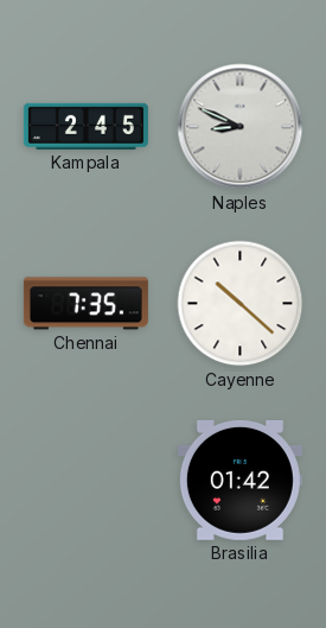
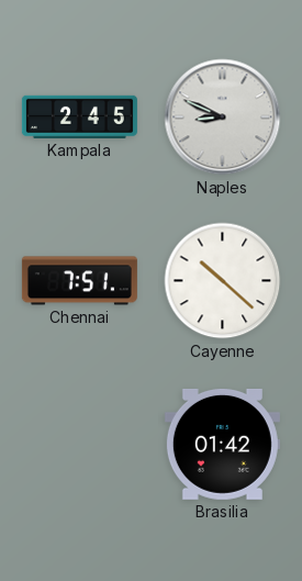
Chennai: 7:35 -> 7:51
